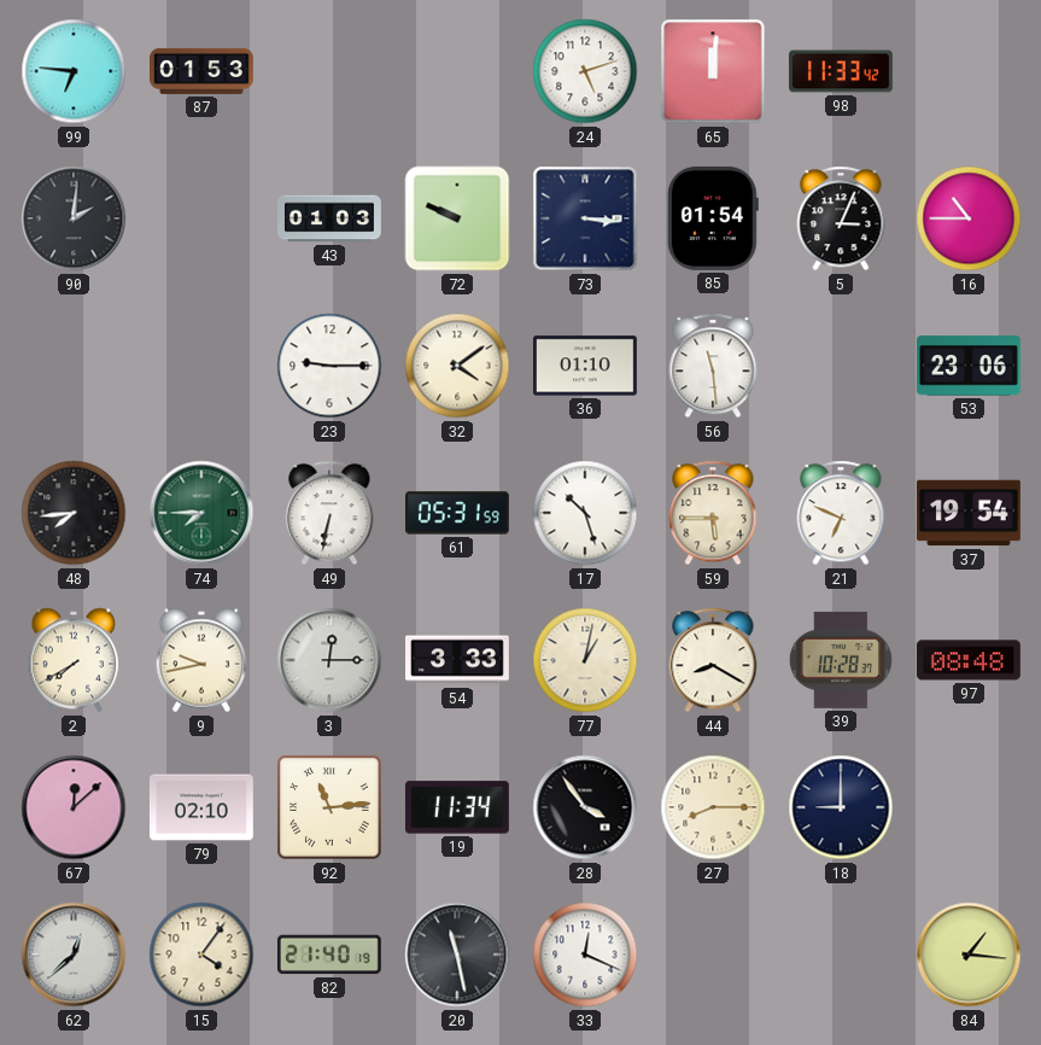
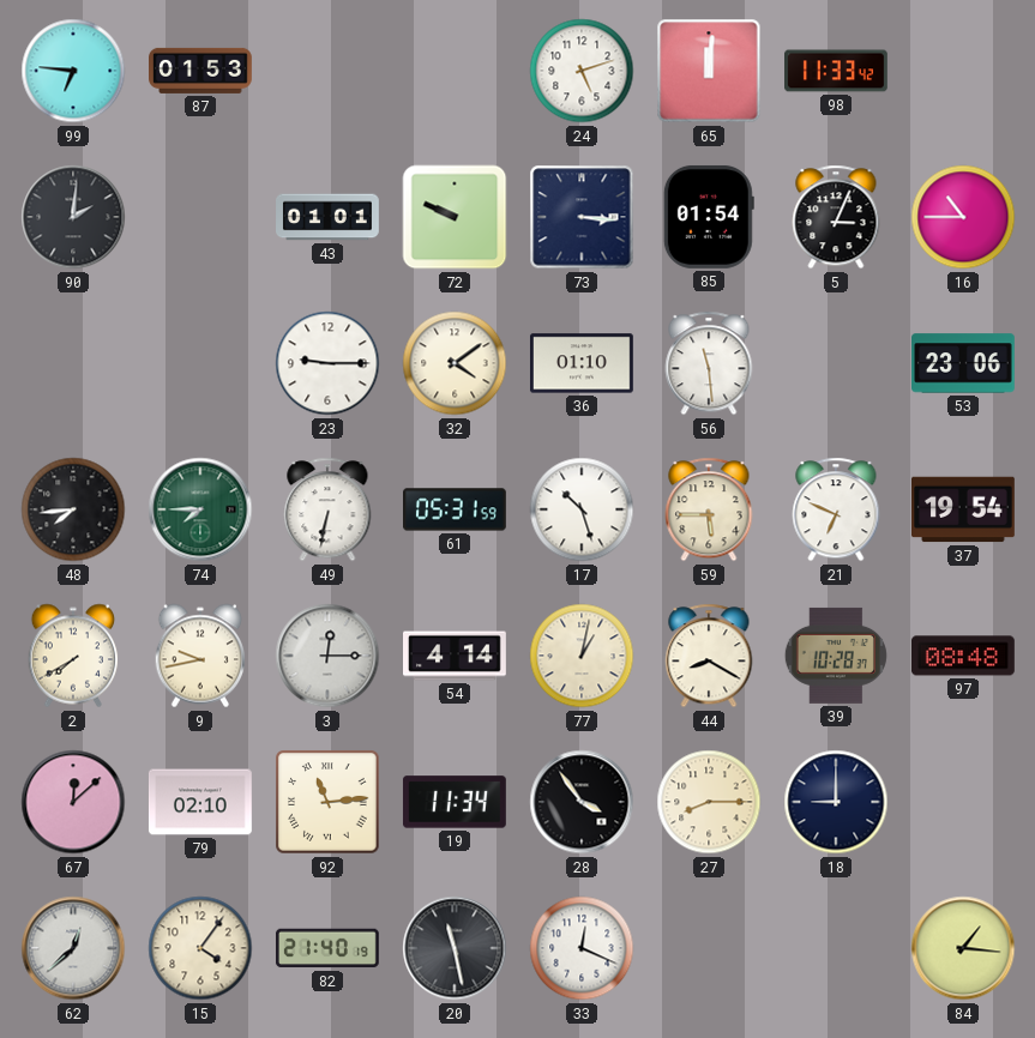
43: 01:03 -> 01:01
54: 3:33 -> 4:14
